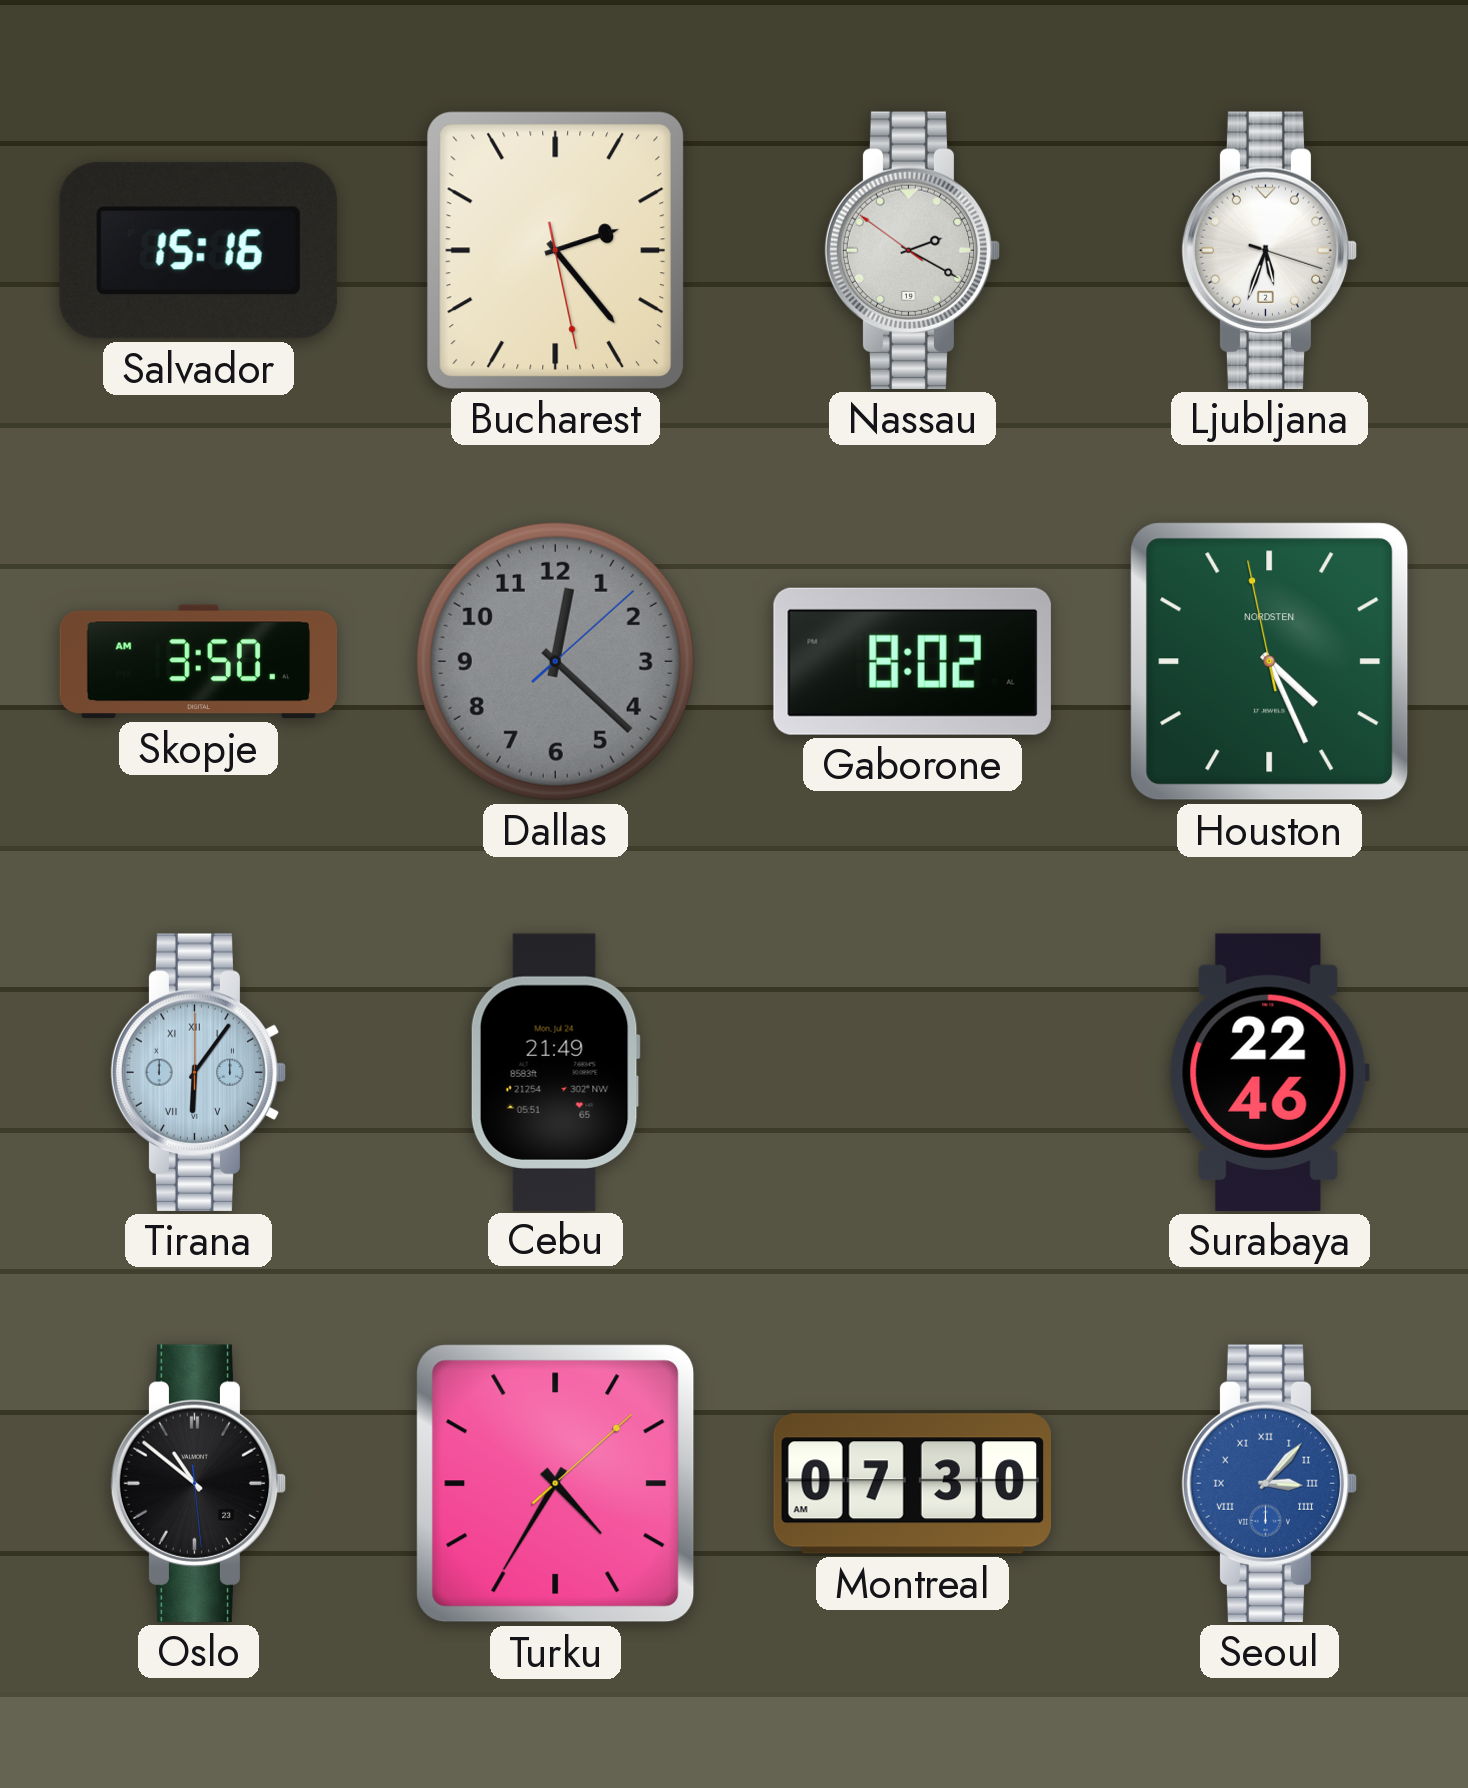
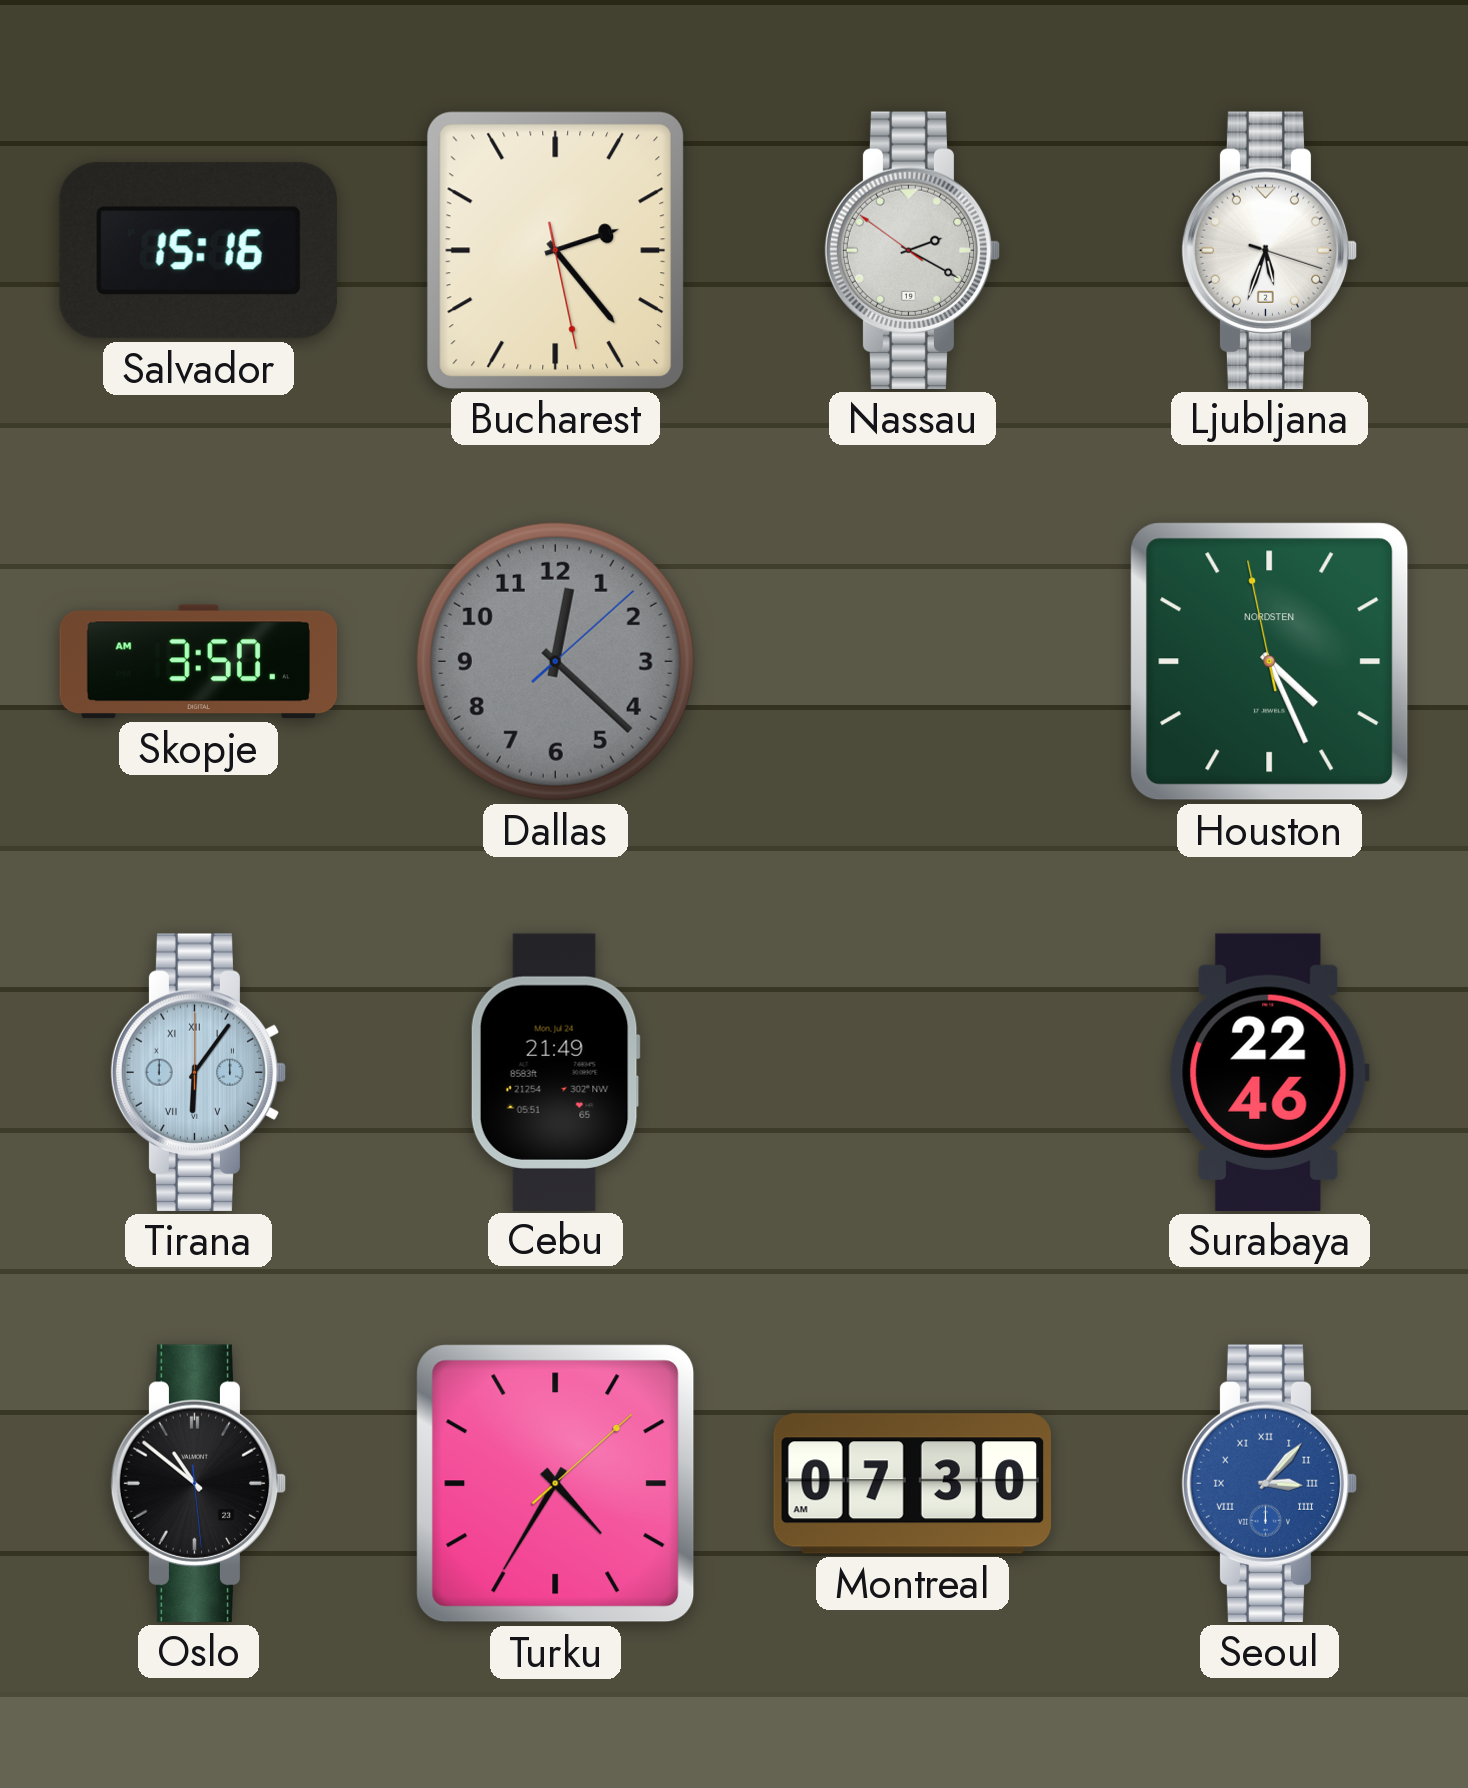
Gaborone: 8:02 -> none
